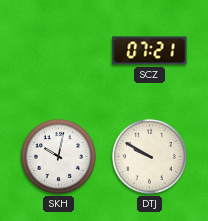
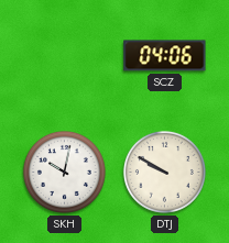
SCZ: 07:21 -> 04:06
